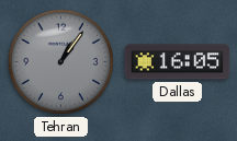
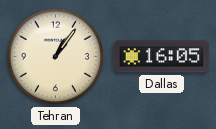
Tehran dial: grey -> cream
